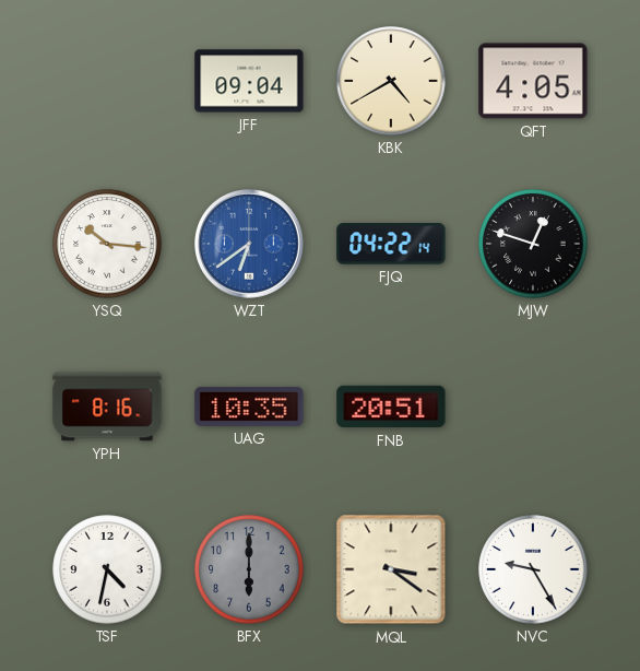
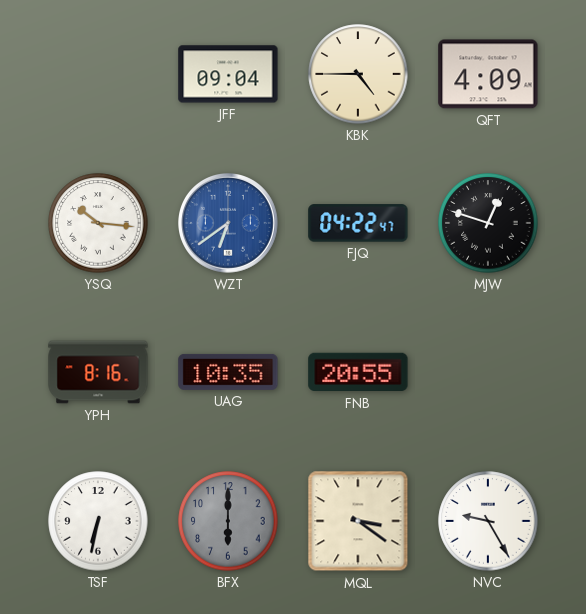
KBK: 4:40 -> 4:45
QFT: 4:05 -> 4:09
FJQ: 04:22:14 -> 04:22:47
FNB: 20:51 -> 20:55
TSF: 4:32 -> 6:32
